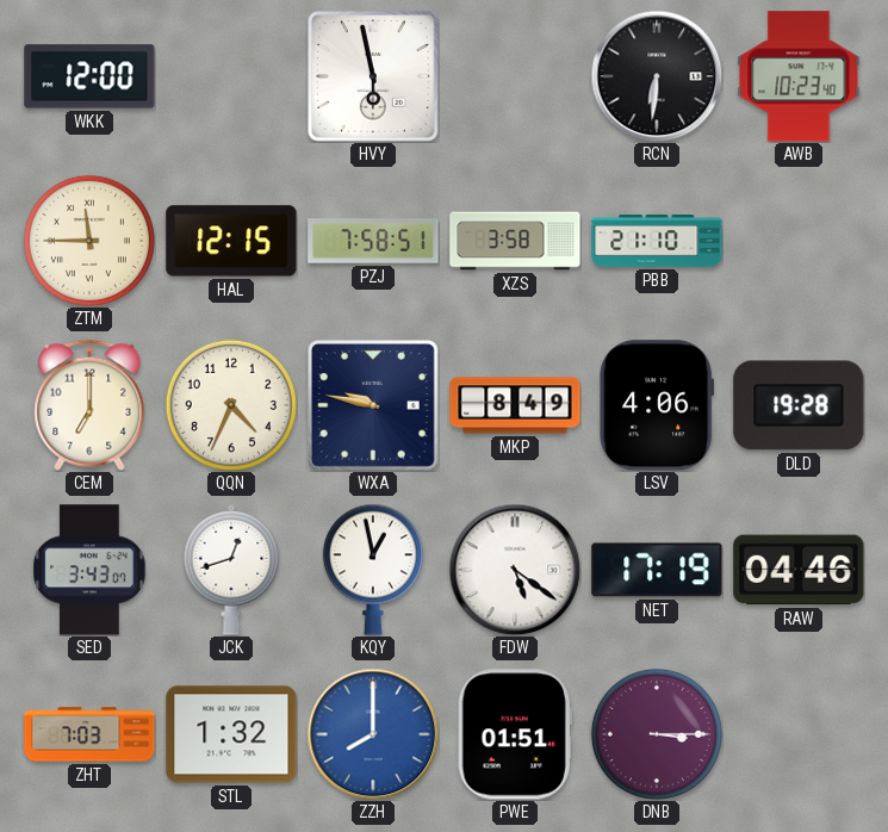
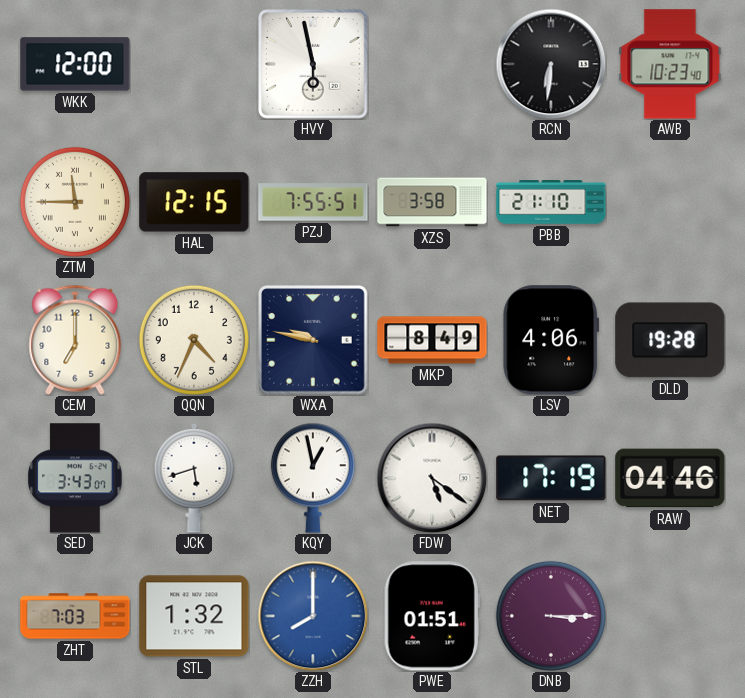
PZJ: 7:58 -> 7:55
JCK: 12:42 -> 5:42
